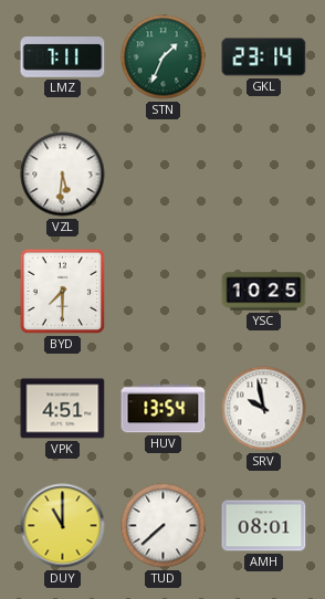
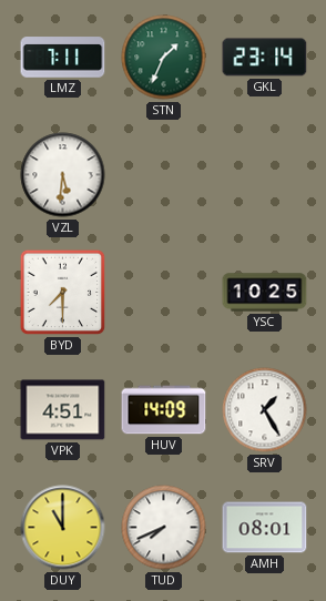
HUV: 13:54 -> 14:09
SRV: 9:58 -> 1:25
TUD: 7:38 -> 7:41
